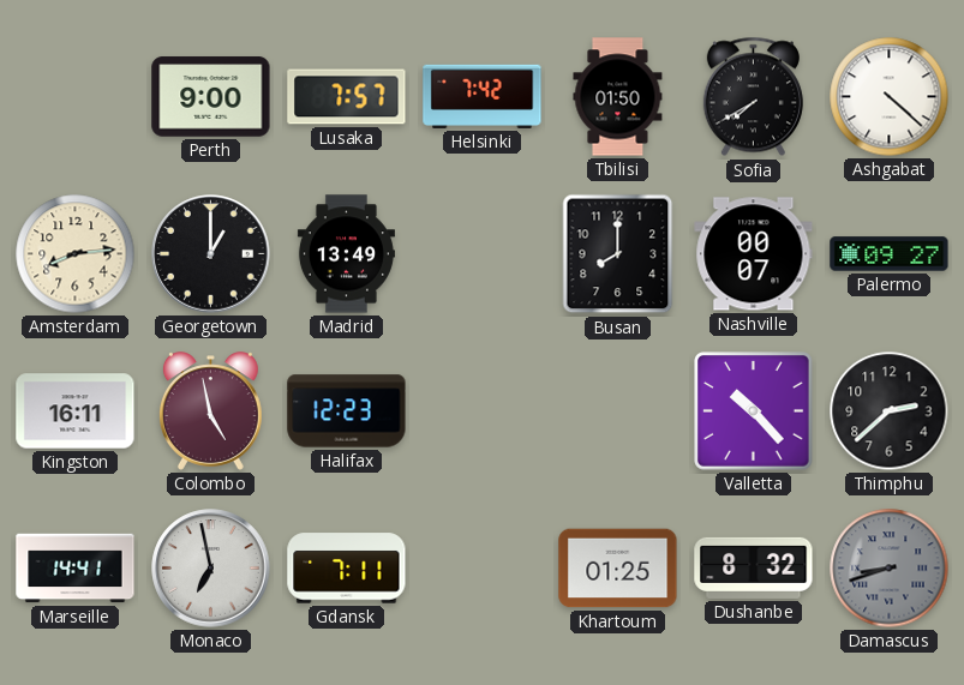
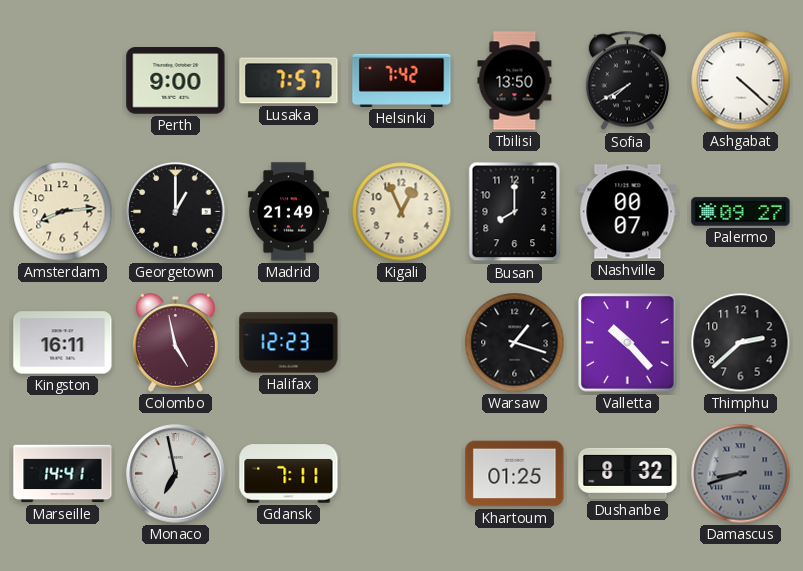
Tbilisi: 01:50 -> 13:50
Madrid: 13:49 -> 21:49
Kigali: none -> 12:56
Warsaw: none -> 1:18
